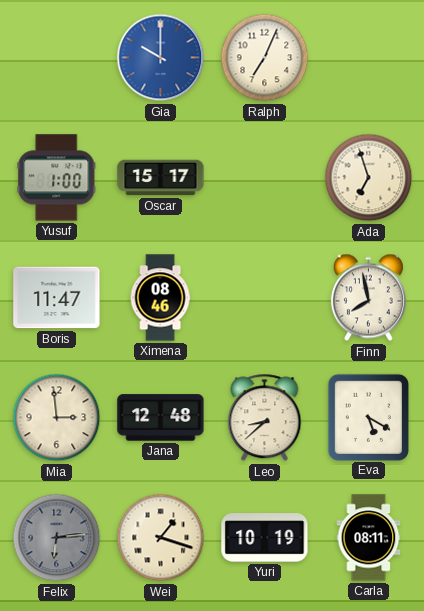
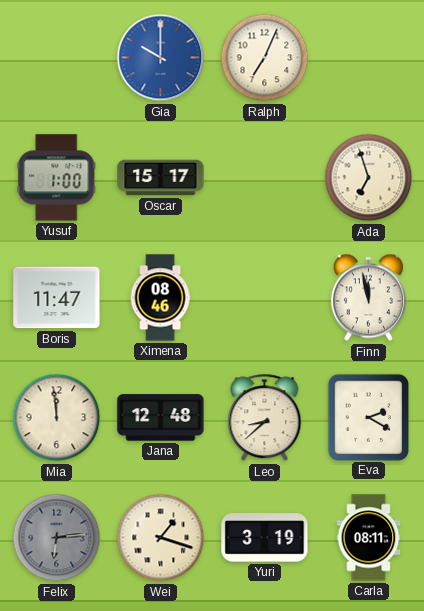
Finn: 7:58 -> 11:58
Mia: 2:59 -> 11:59
Eva: 5:20 -> 2:20
Yuri: 10:19 -> 3:19
